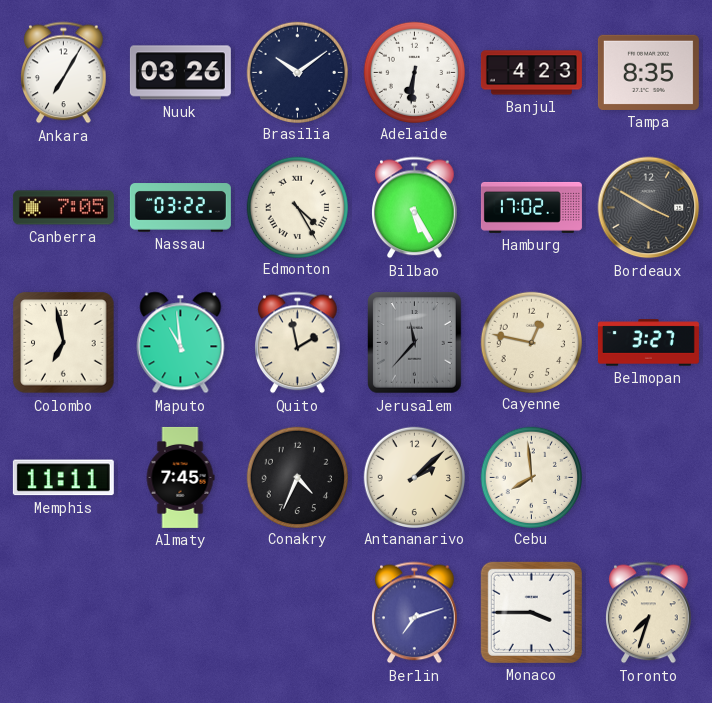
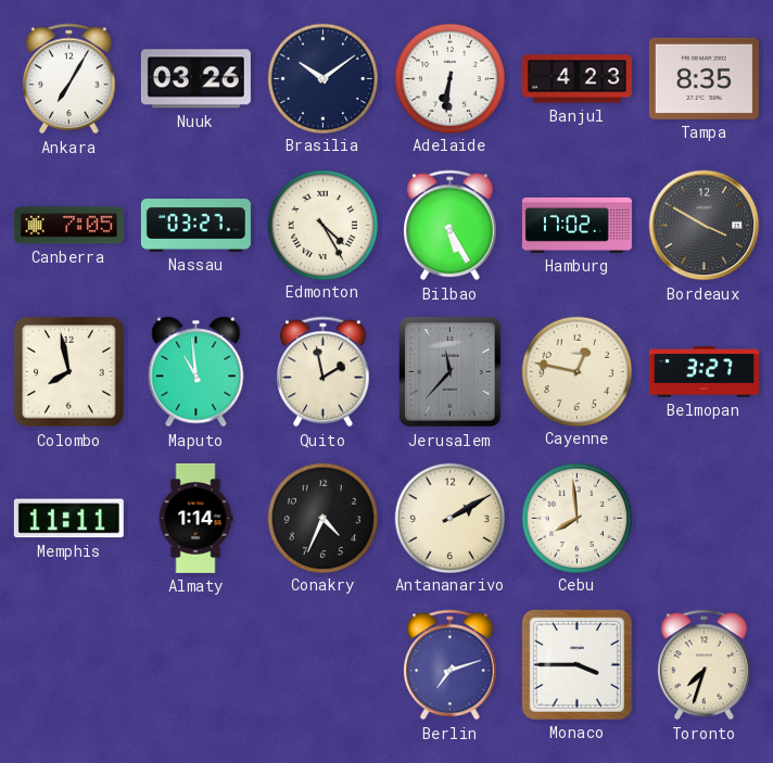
Nassau: 03:22 -> 03:27
Colombo: 6:58 -> 7:58
Almaty: 7:45 -> 1:14
Antananarivo: 2:08 -> 2:10
